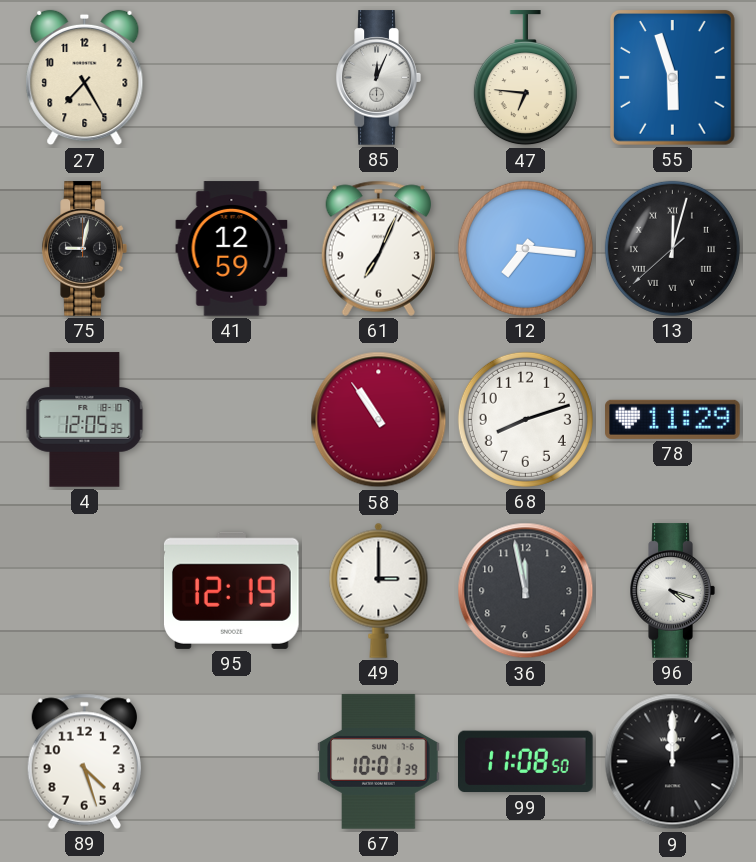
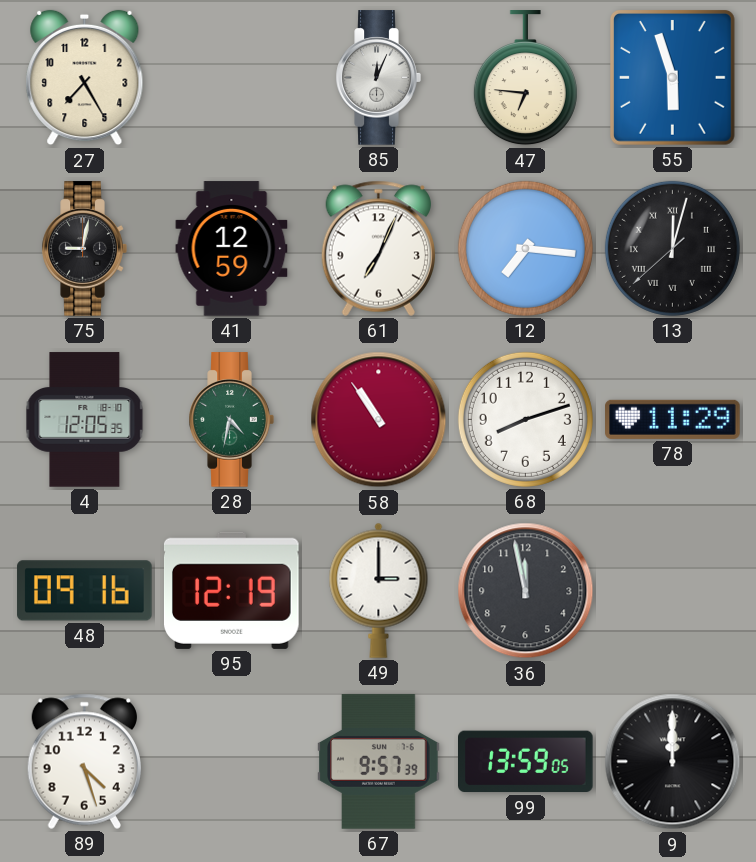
28: none -> 4:32
48: none -> 09:16
96: 4:18 -> none
67: 10:01 -> 9:57
99: 11:08 -> 13:59
